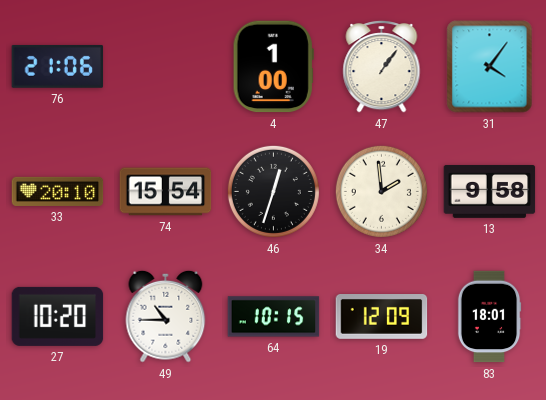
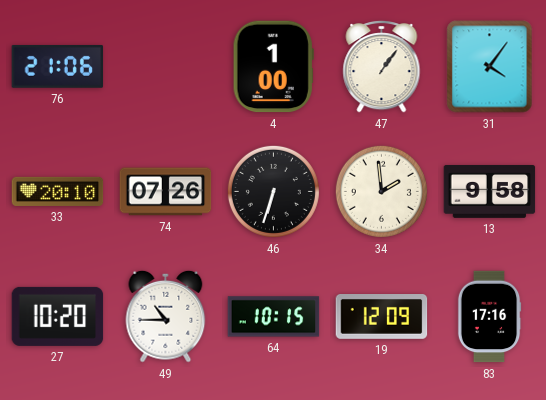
74: 15:54 -> 07:26
46: 12:33 -> 6:33
83: 18:01 -> 17:16
